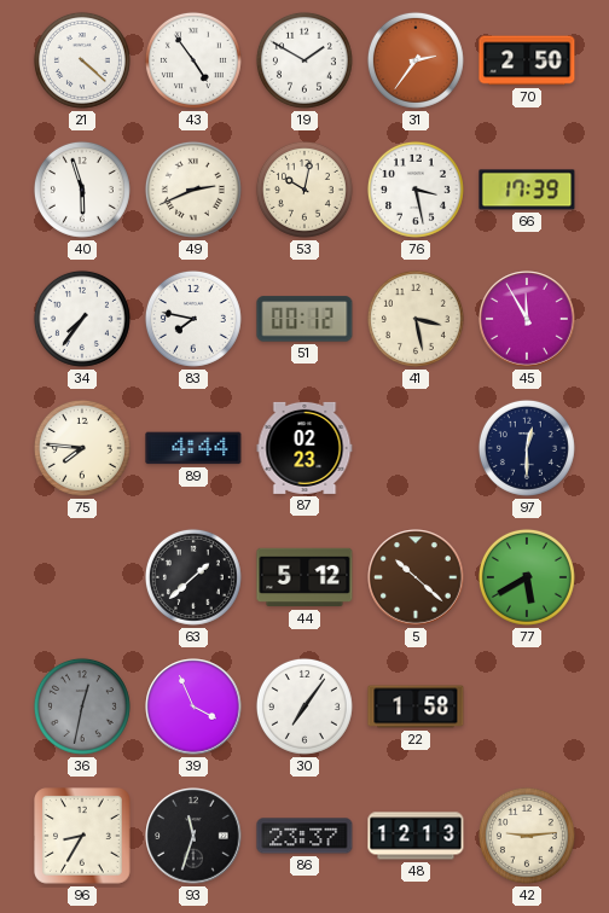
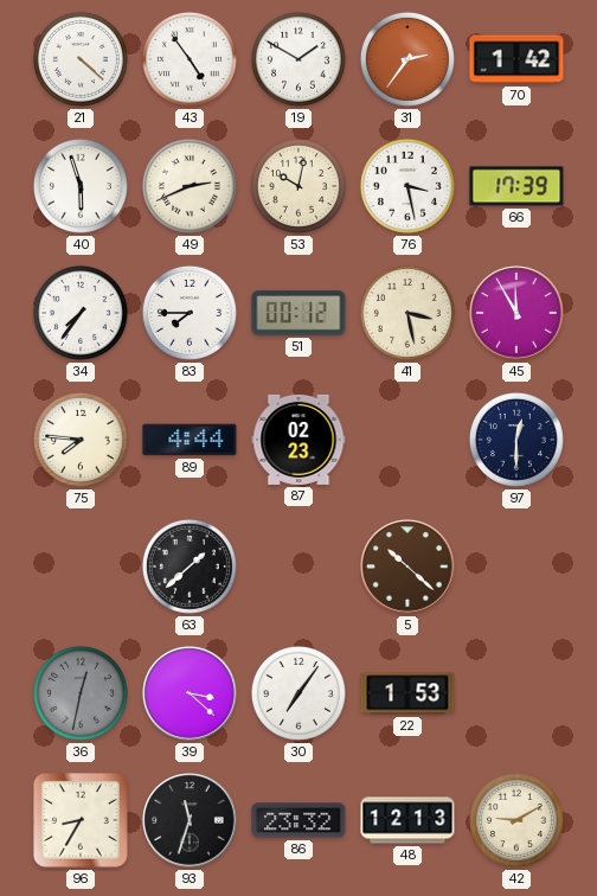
70: 2:50 -> 1:42
83: 7:47 -> 7:45
44: 5:12 -> none
77: 5:40 -> none
39: 3:56 -> 3:22
22: 1:58 -> 1:53
86: 23:37 -> 23:32
42: 9:14 -> 9:10
